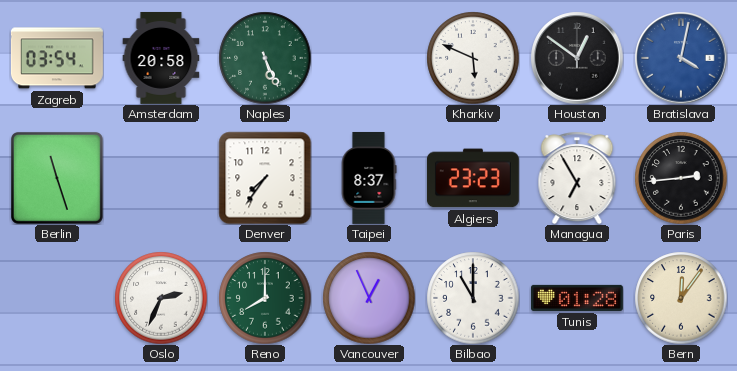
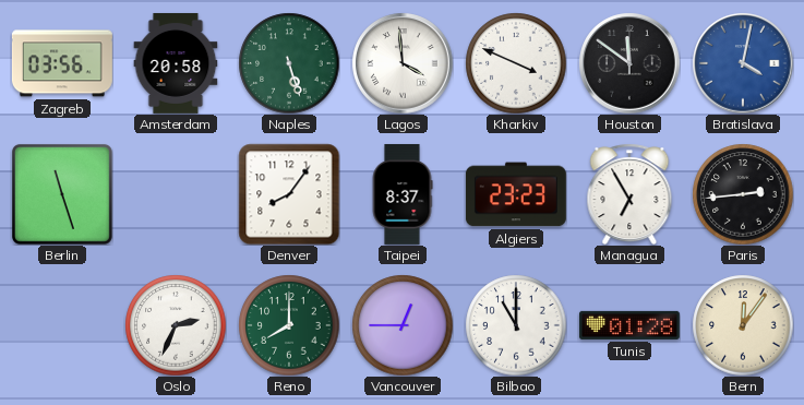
Zagreb: 03:54 -> 03:56
Naples: 5:26 -> 5:27
Lagos: none -> 3:59
Kharkiv: 5:49 -> 3:49
Houston: 12:51 -> 11:51
Denver: 7:36 -> 8:06
Vancouver: 12:56 -> 12:45
